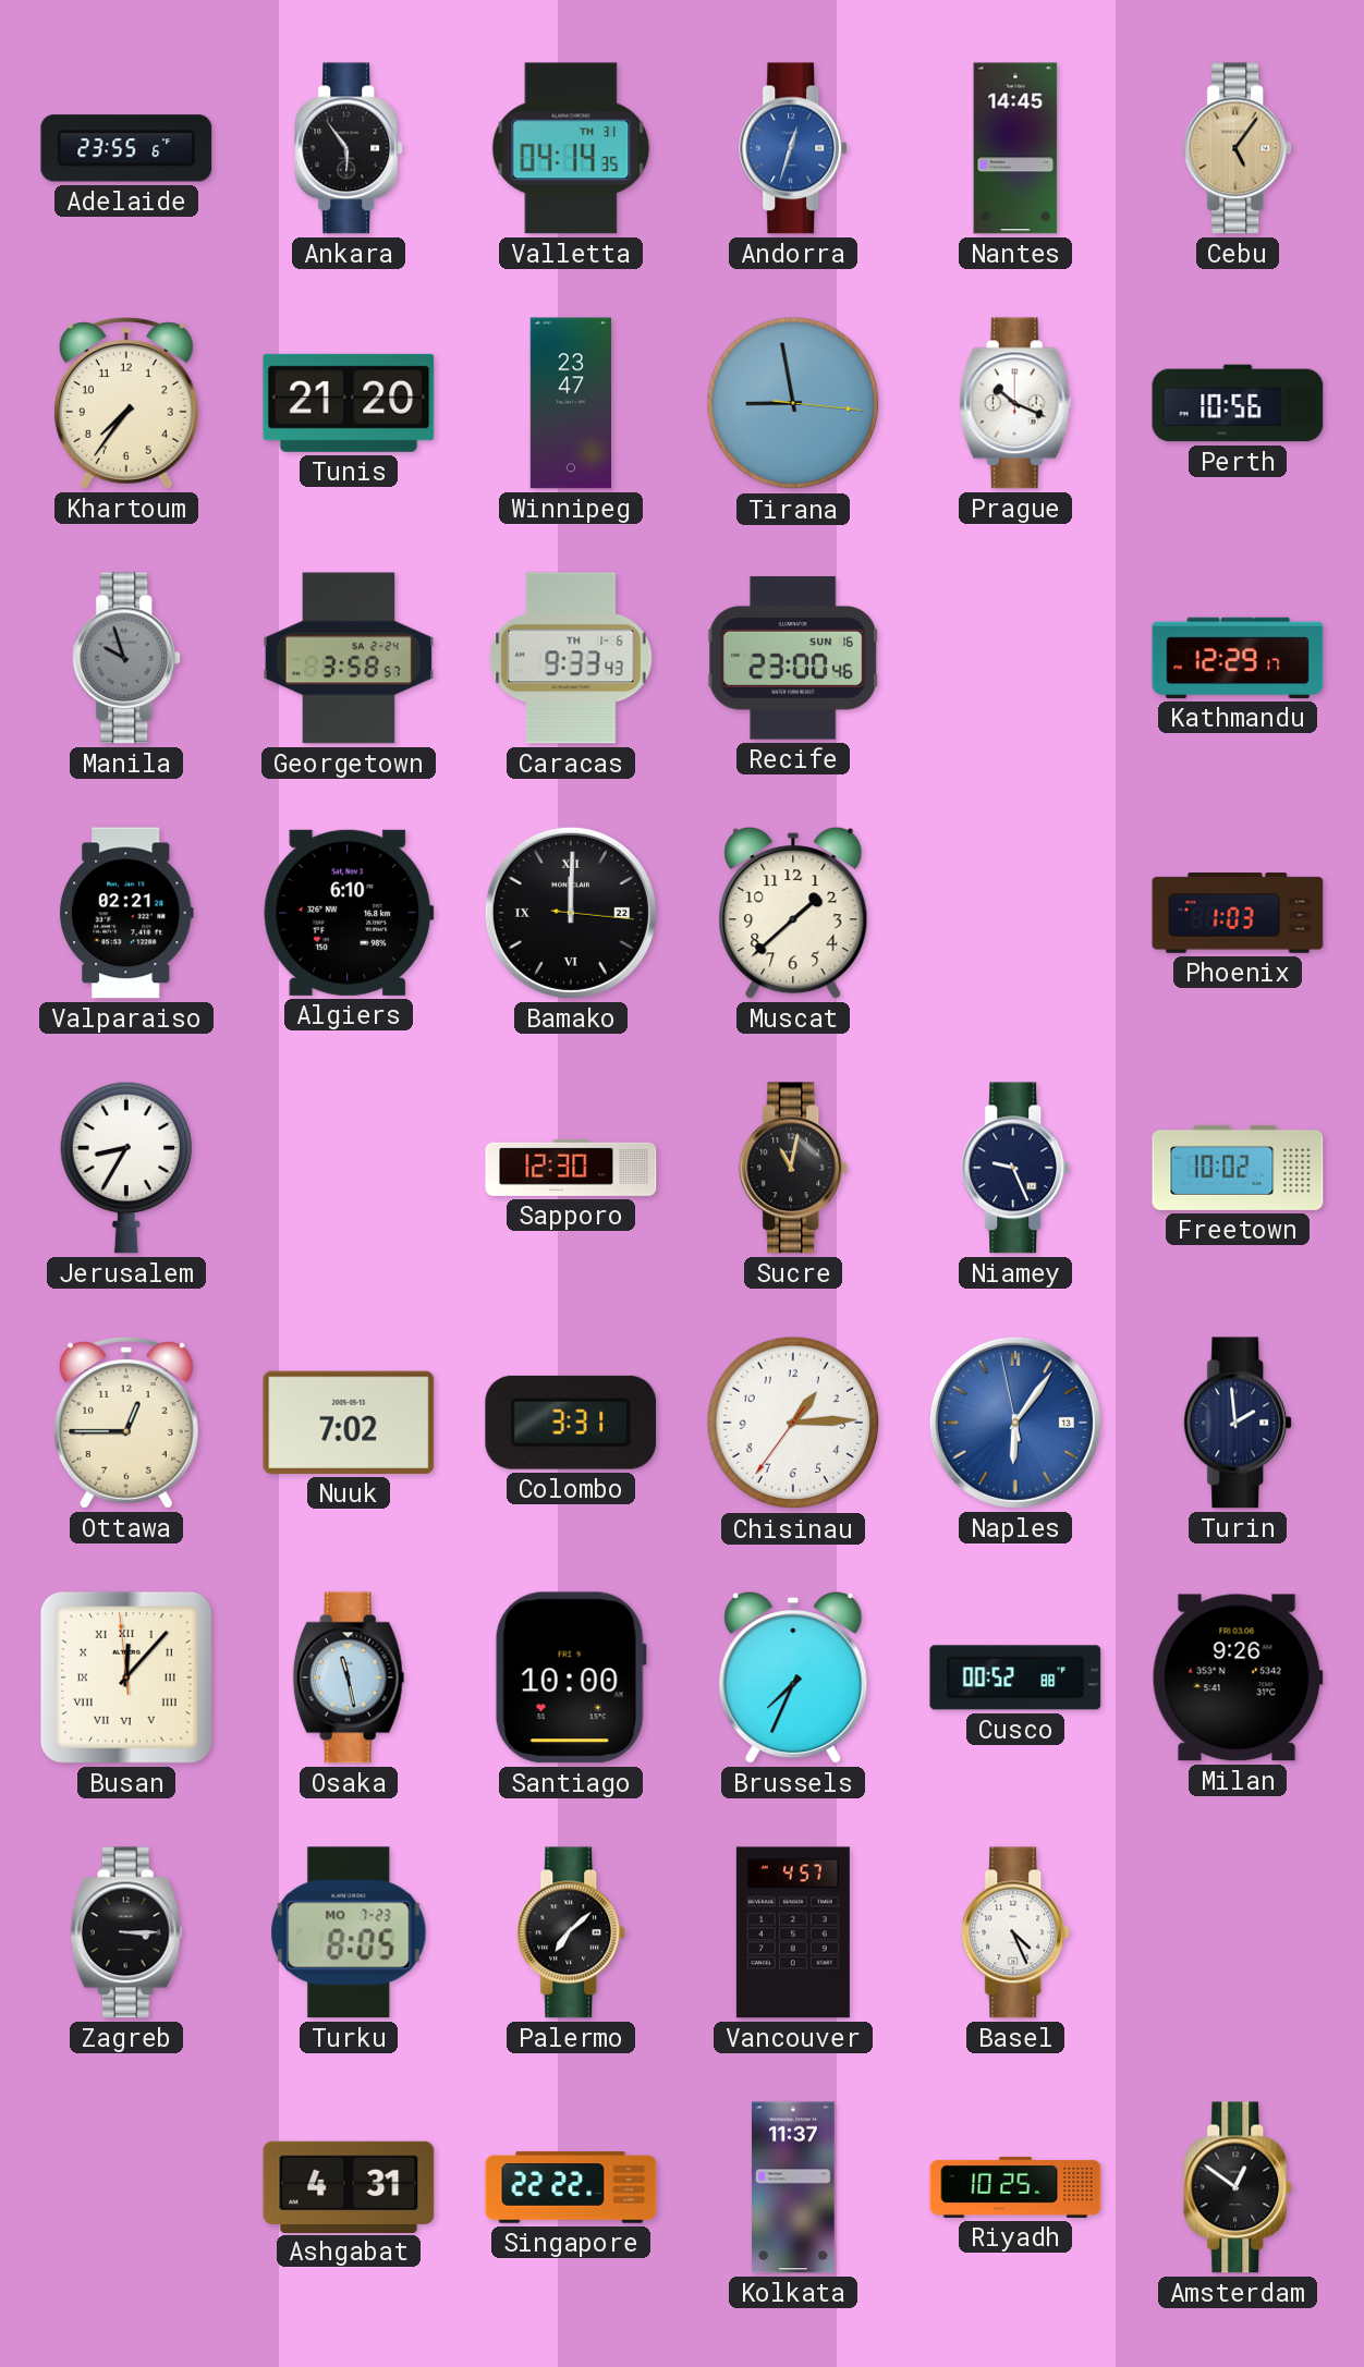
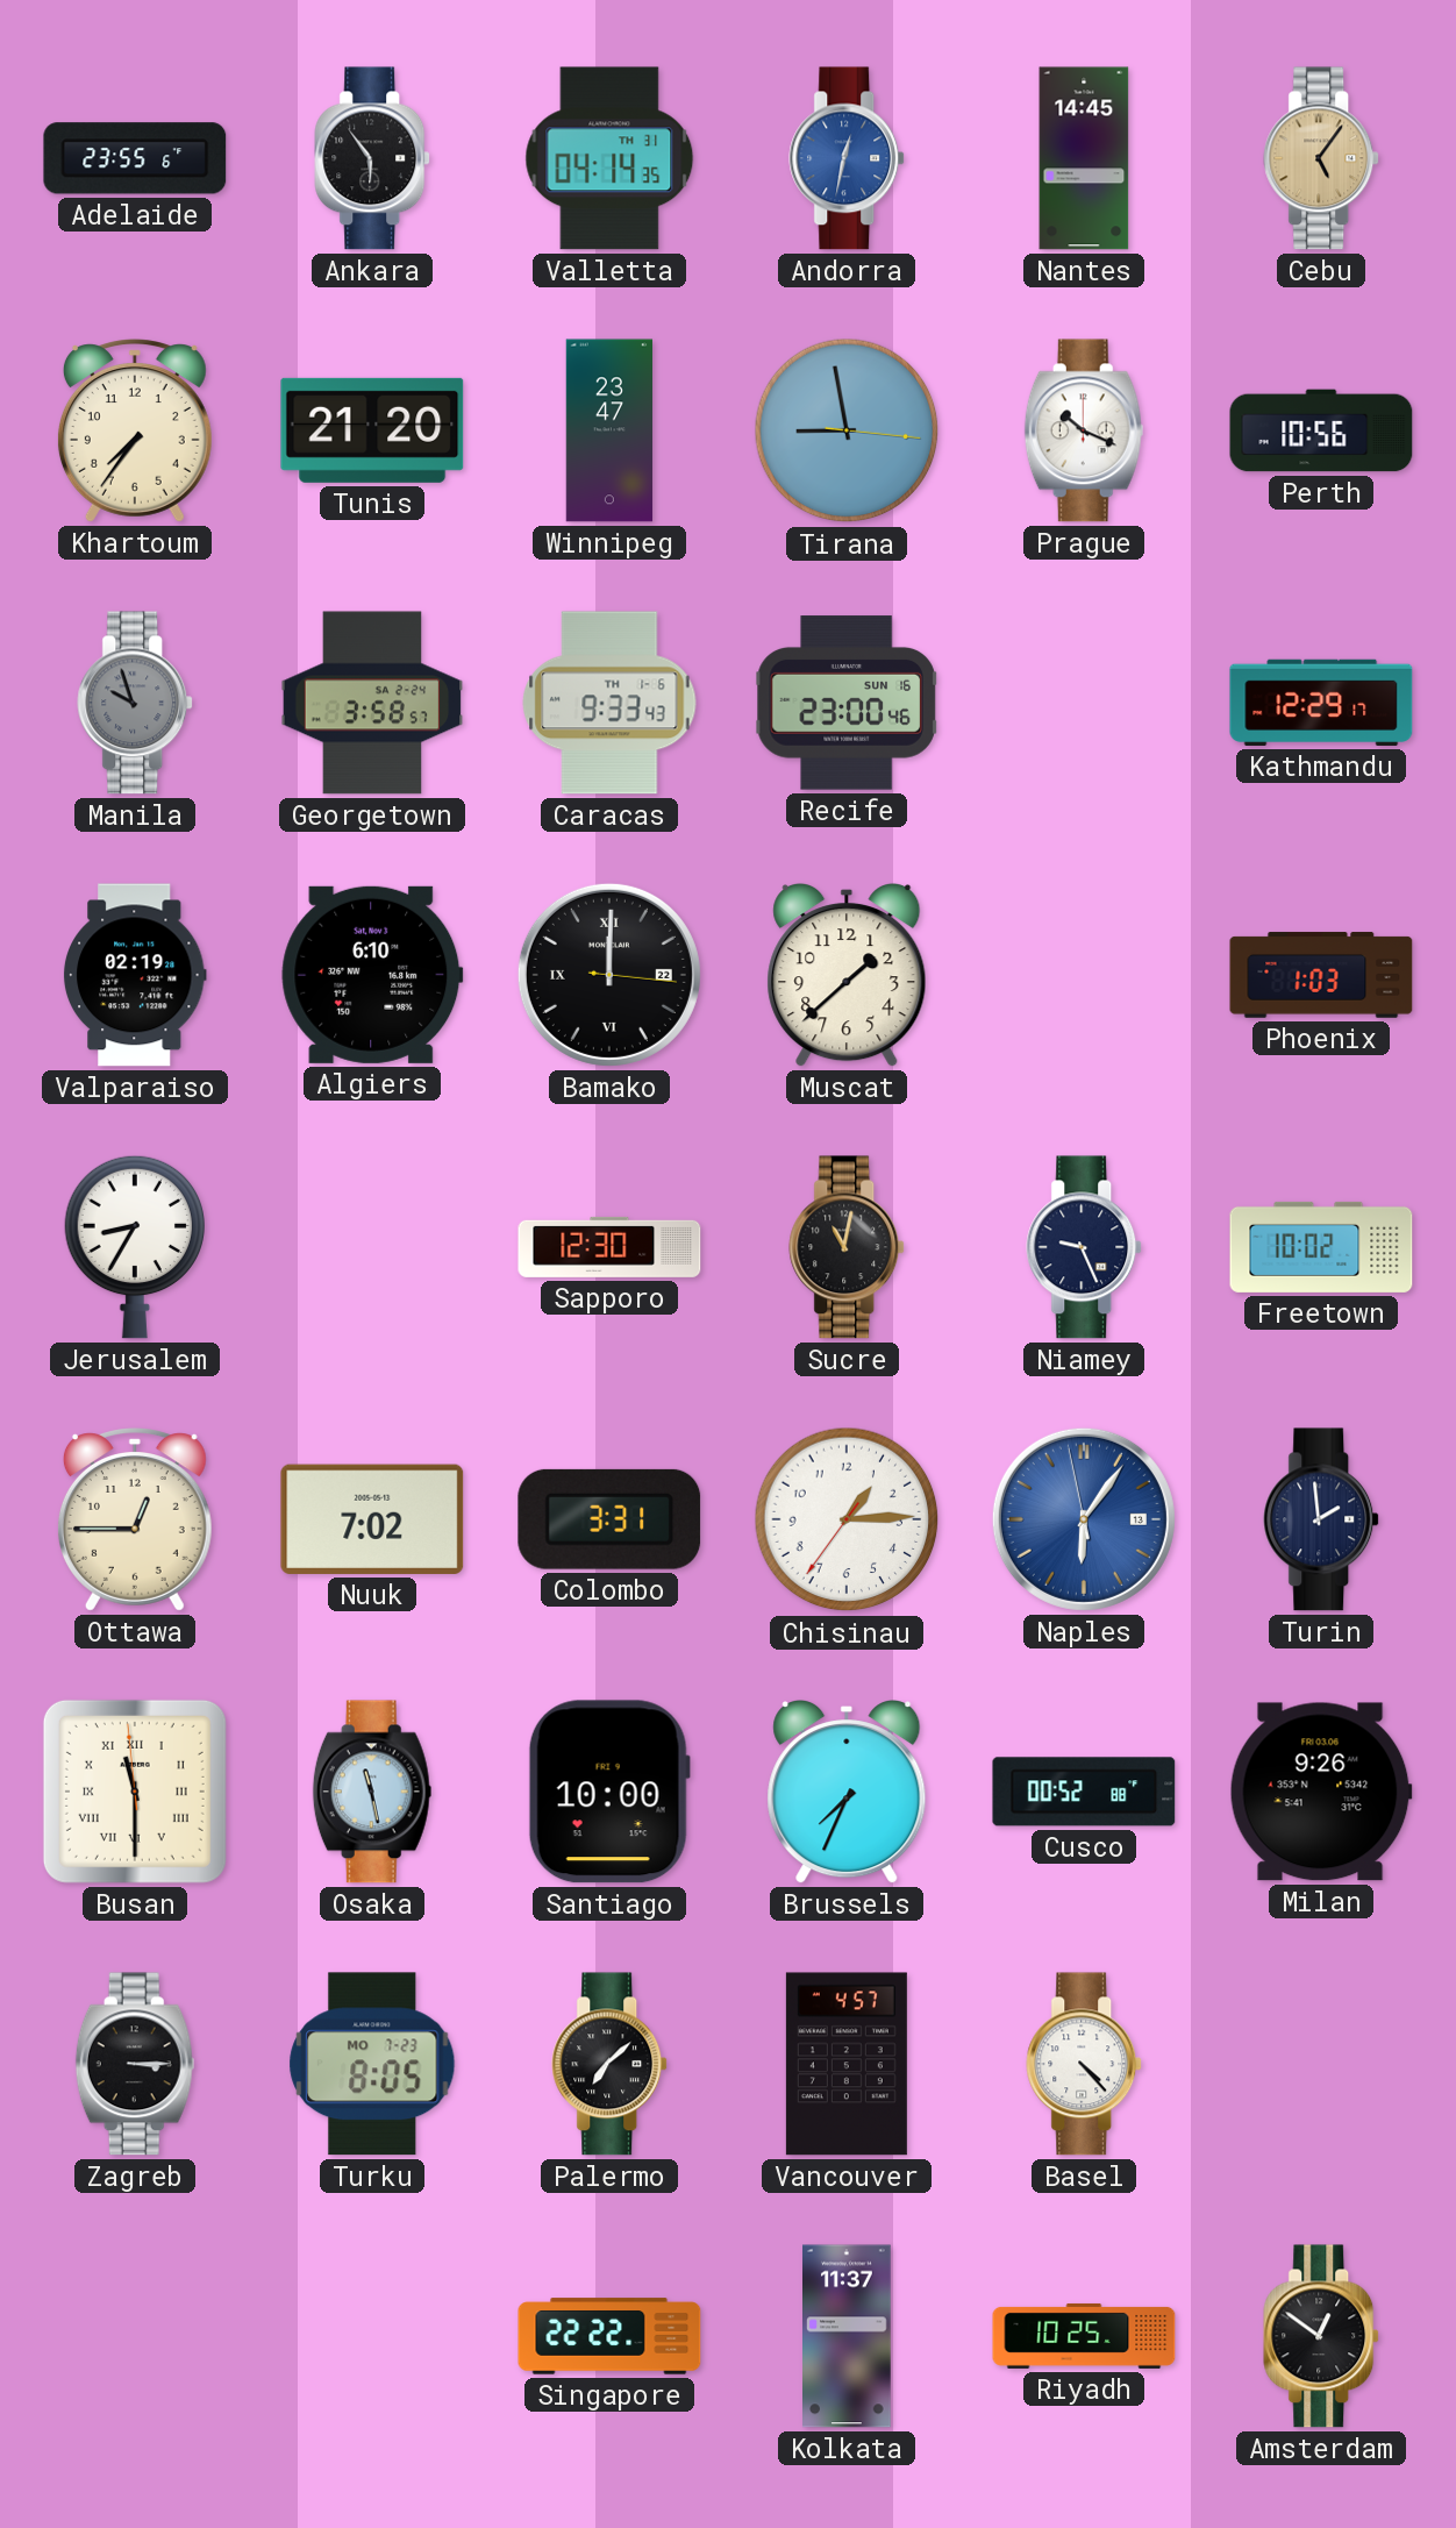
Andorra: 12:33 -> 12:32
Valparaiso: 02:21 -> 02:19
Busan: 12:06 -> 11:29
Basel: 4:26 -> 4:23
Ashgabat: 4:31 -> none
